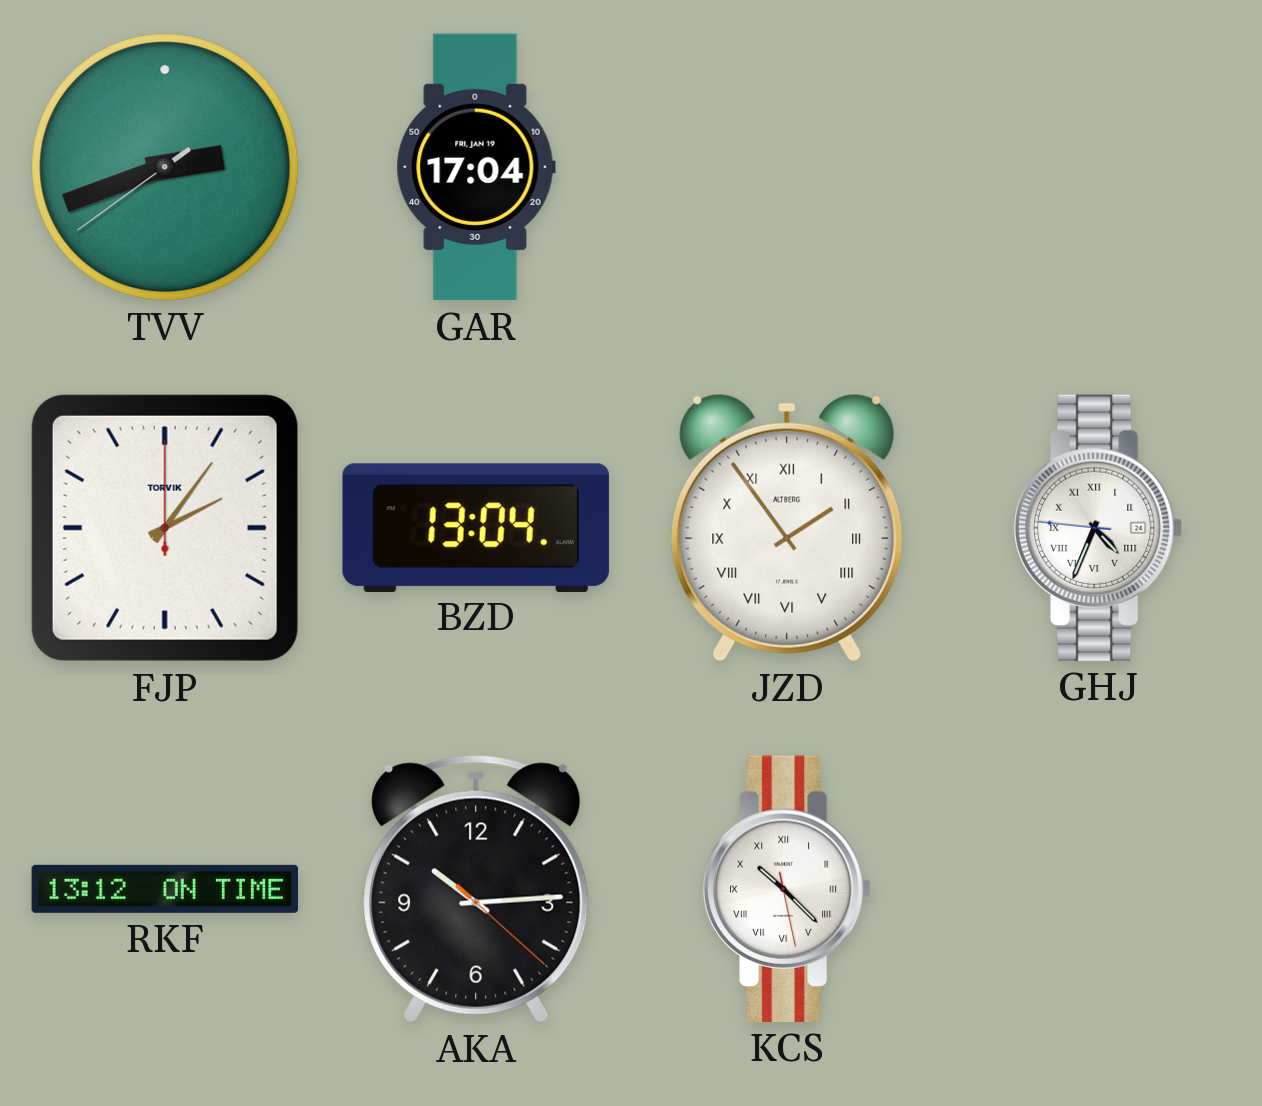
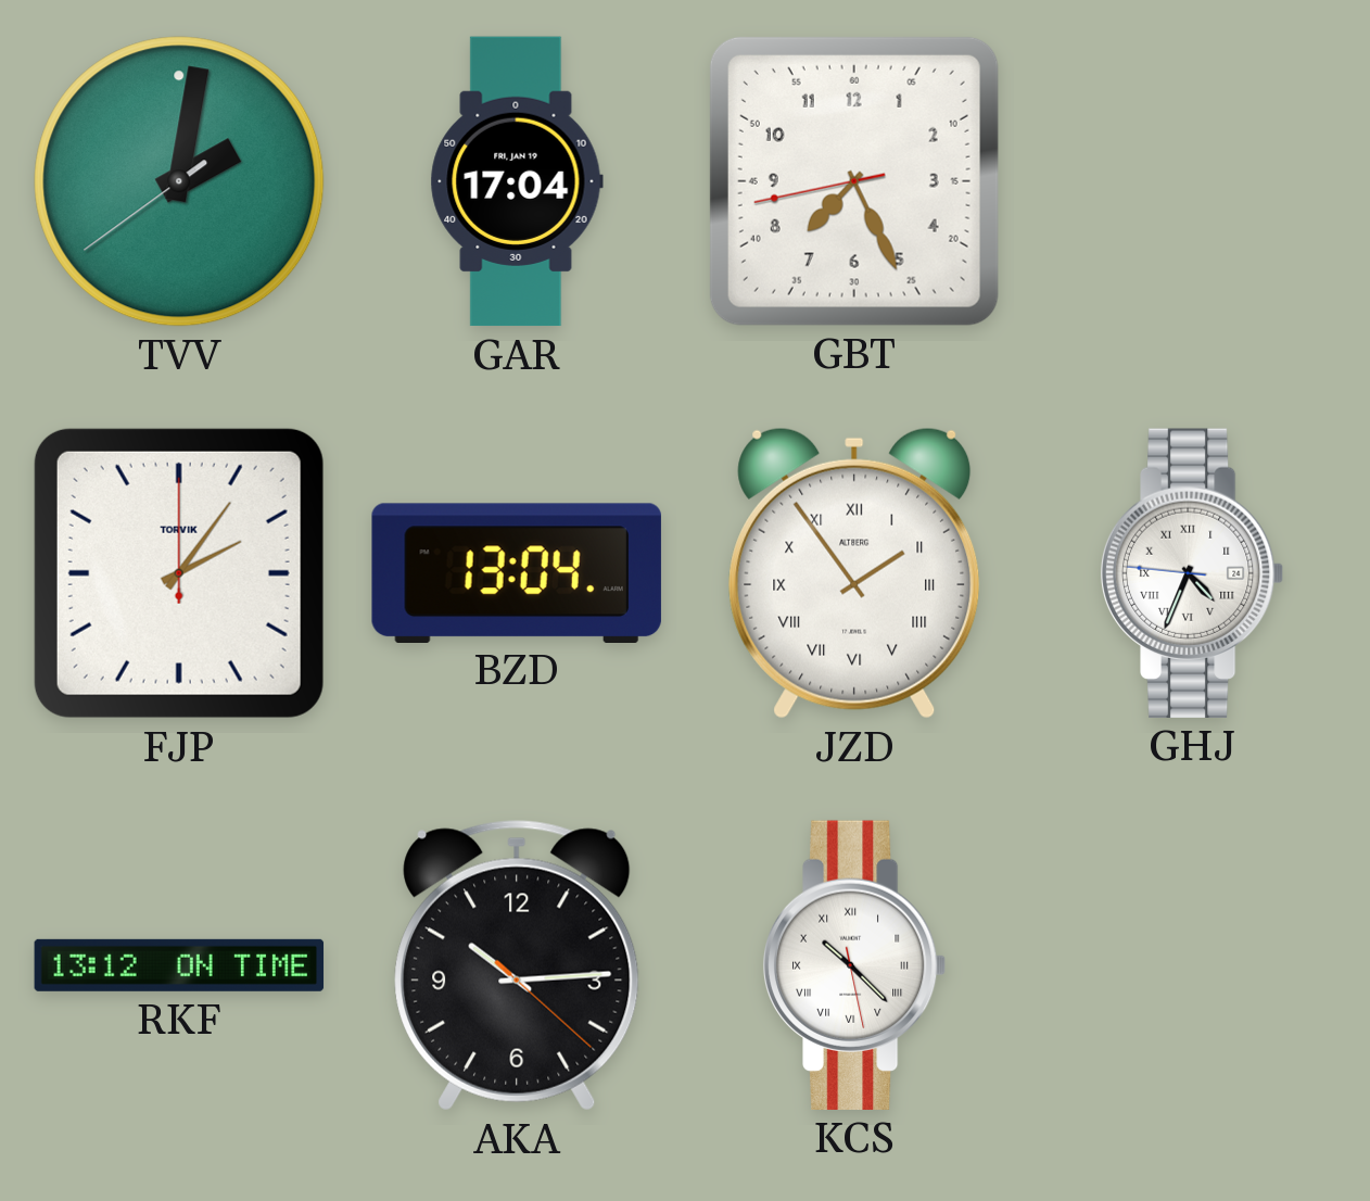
TVV: 2:41 -> 2:01
GBT: none -> 7:25
